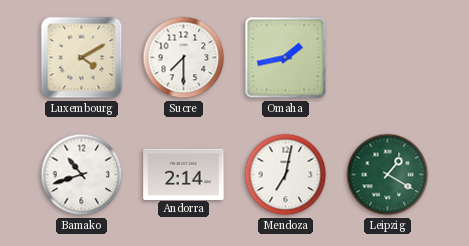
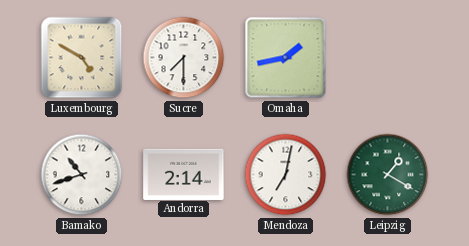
Luxembourg: 4:10 -> 4:50
